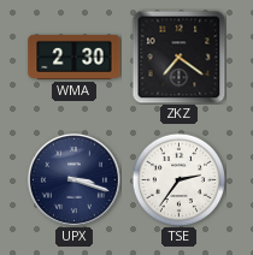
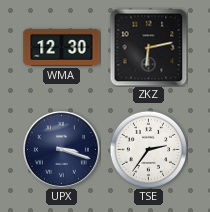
WMA: 2:30 -> 12:30
ZKZ: 7:21 -> 6:13
